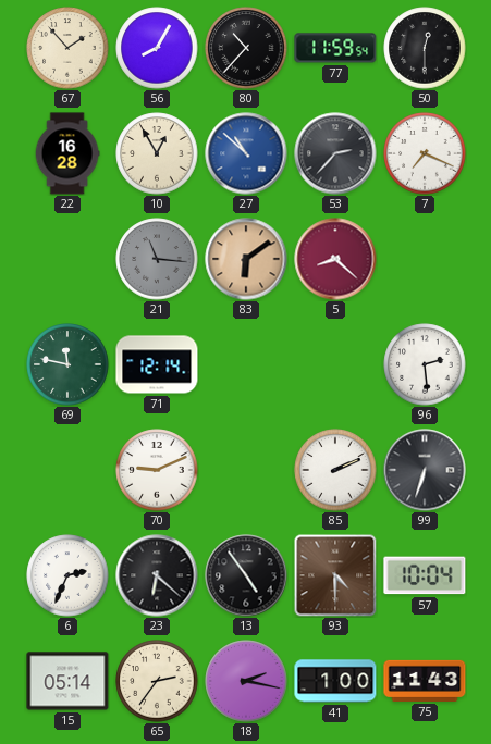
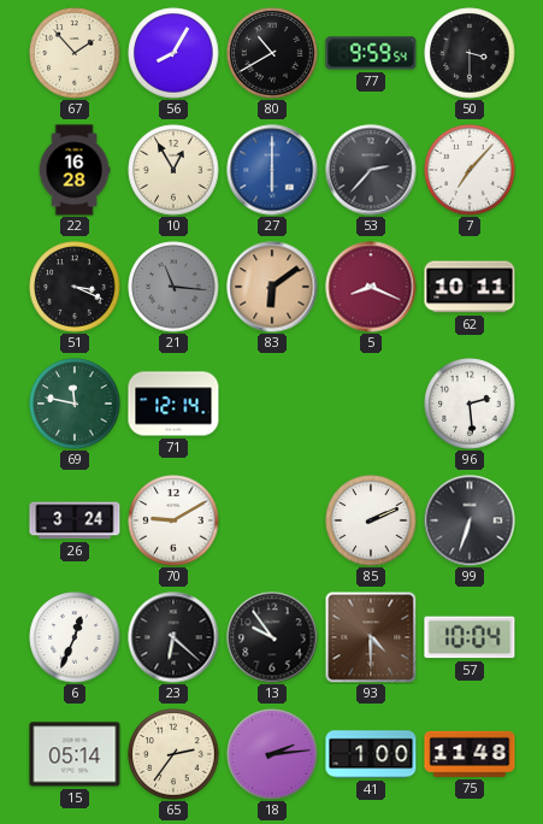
80: 10:37 -> 10:40
77: 11:59 -> 9:59
50: 12:30 -> 3:30
27: 10:52 -> 6:00
7: 7:19 -> 7:07
51: none -> 3:19
5: 8:22 -> 8:19
62: none -> 10:11
26: none -> 3:24
70: 9:11 -> 9:10
6: 2:34 -> 12:34
13: 4:54 -> 9:54
18: 2:17 -> 2:14
75: 11:43 -> 11:48
